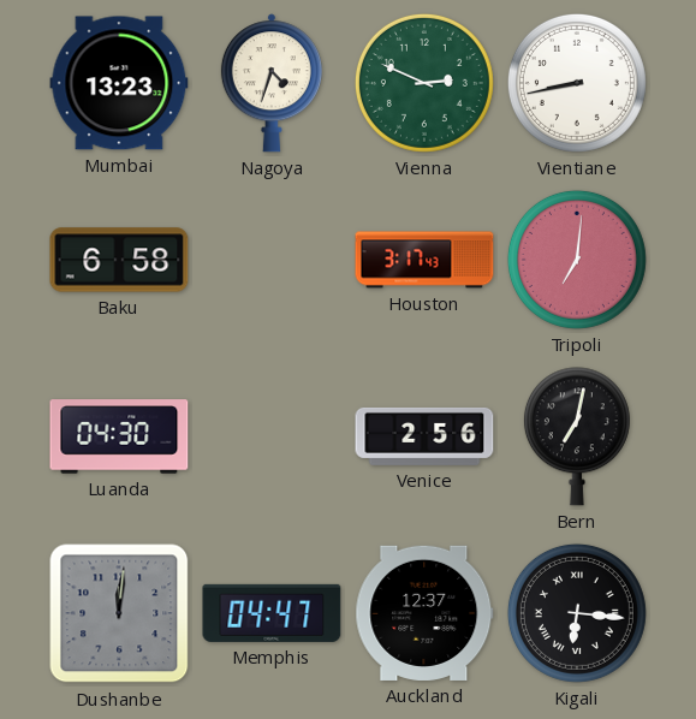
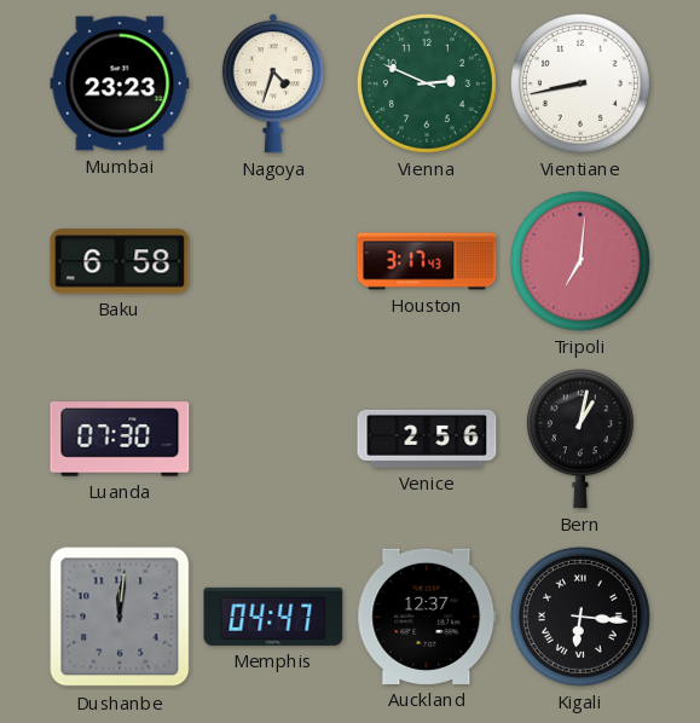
Mumbai: 13:23 -> 23:23
Luanda: 04:30 -> 07:30
Bern: 7:02 -> 1:02
